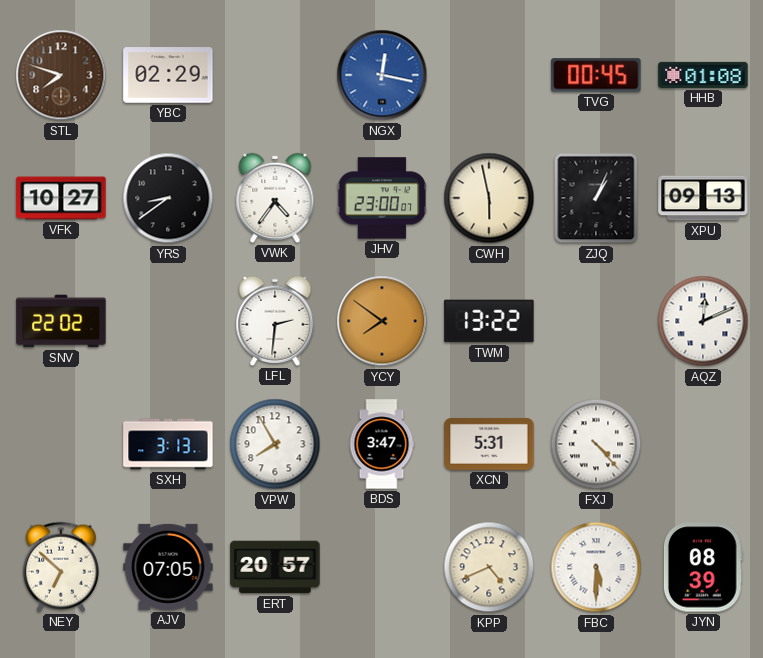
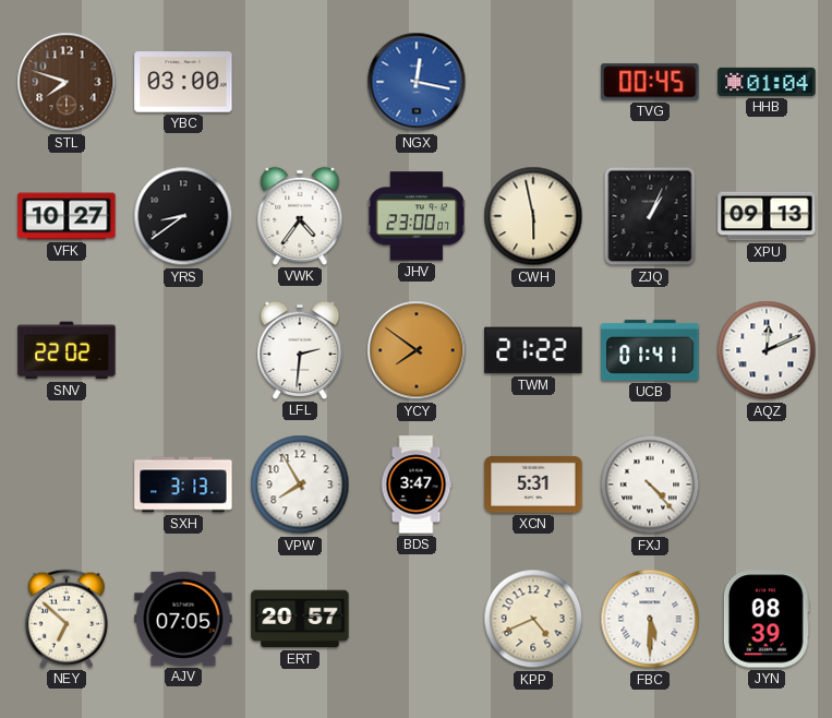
YBC: 02:29 -> 03:00
HHB: 01:08 -> 01:04
TWM: 13:22 -> 21:22
UCB: none -> 01:41
